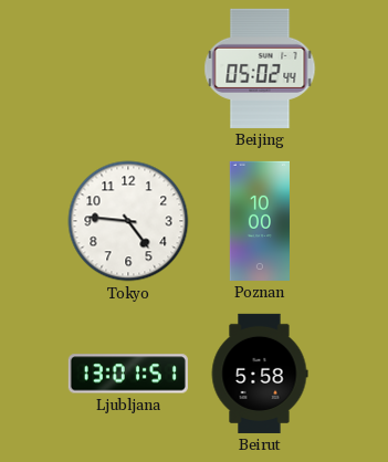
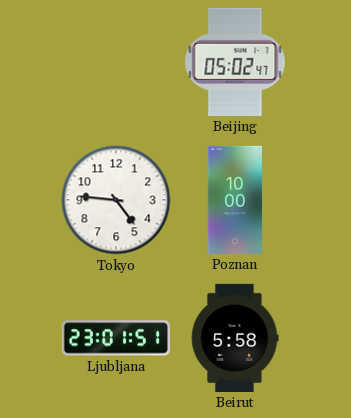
Beijing: 05:02:44 -> 05:02:47
Ljubljana: 13:01 -> 23:01
